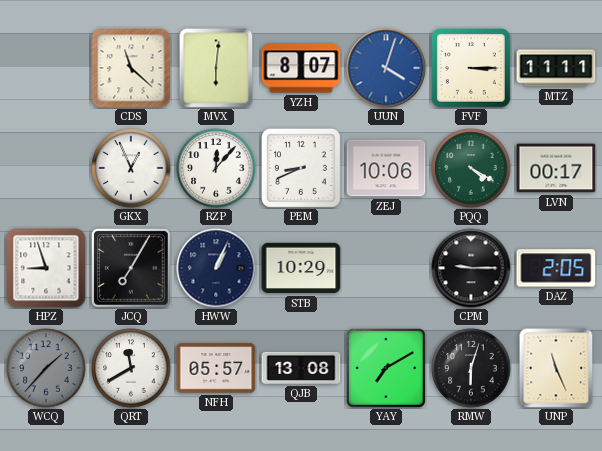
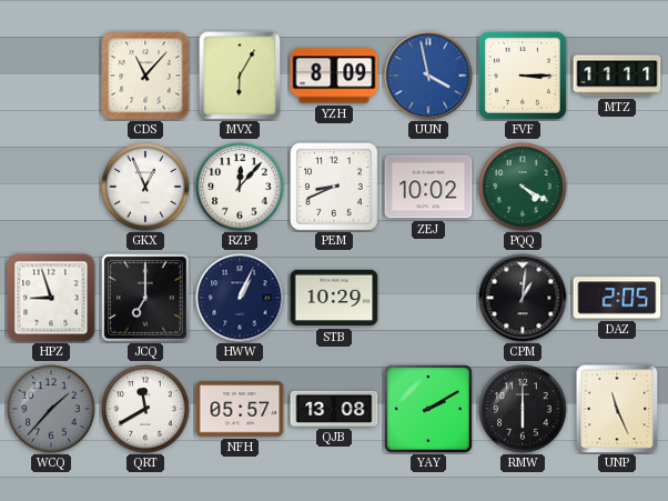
CDS: 11:22 -> 11:07
MVX: 6:01 -> 6:05
YZH: 8:07 -> 8:09
UUN: 4:03 -> 3:58
ZEJ: 10:06 -> 10:02
LVN: 00:17 -> none
JCQ: 7:05 -> 7:00
CPM: 9:15 -> 1:01
YAY: 7:10 -> 2:10
RMW: 6:03 -> 6:00
